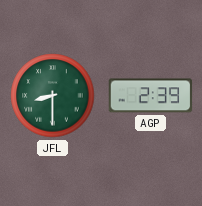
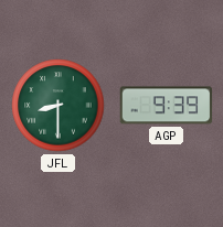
AGP: 2:39 -> 9:39
